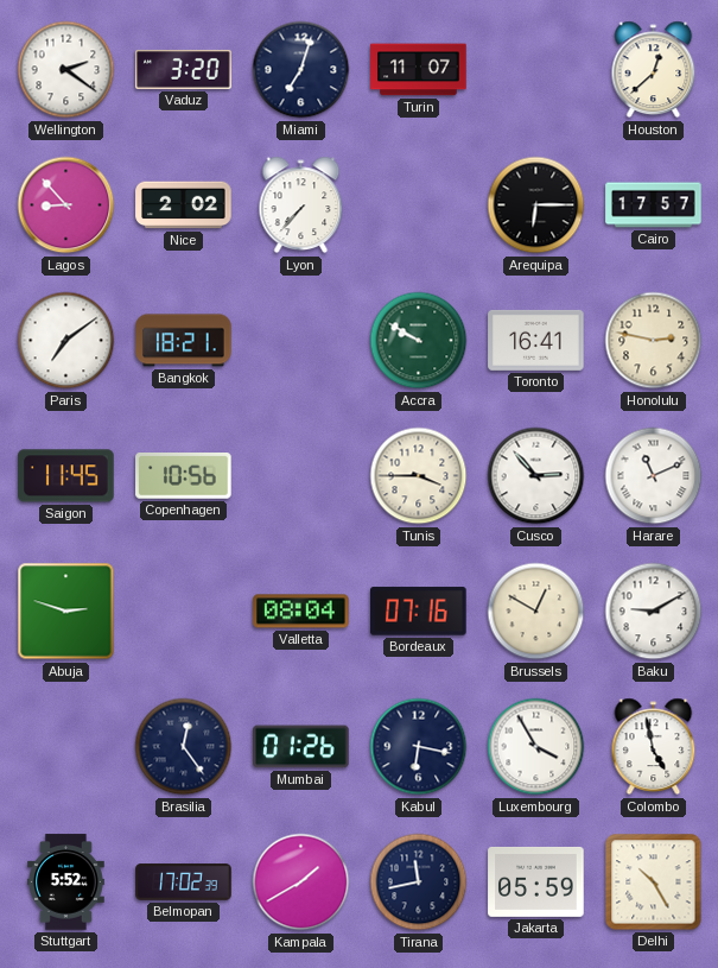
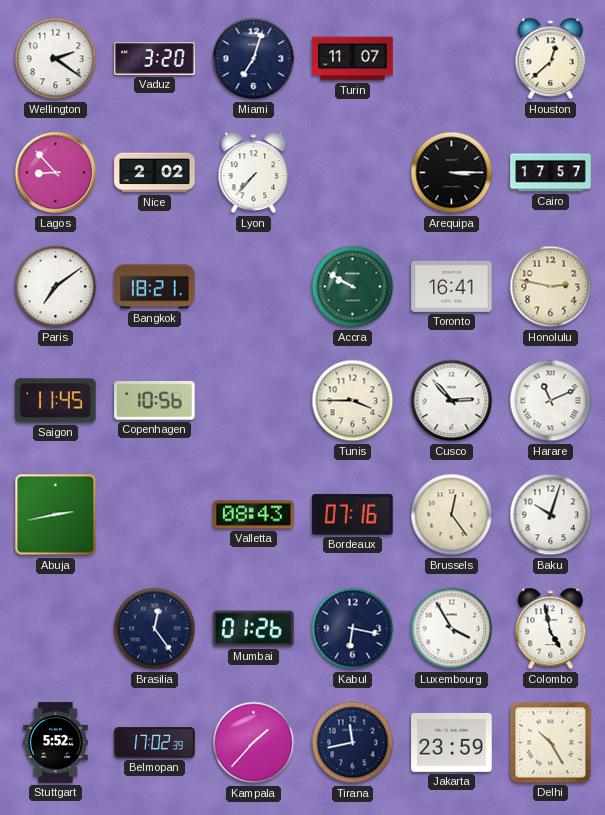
Arequipa: 6:15 -> 3:15
Abuja: 2:48 -> 2:43
Valletta: 08:04 -> 08:43
Brussels: 12:50 -> 12:24
Baku: 9:10 -> 10:03
Kampala: 1:40 -> 1:37
Jakarta: 05:59 -> 23:59
